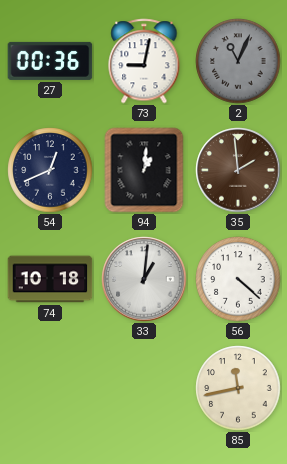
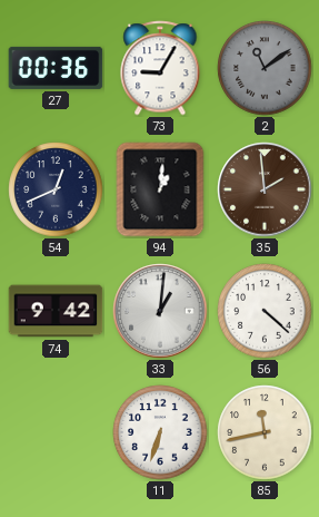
73: 9:02 -> 9:05
2: 11:04 -> 11:09
74: 10:18 -> 9:42
11: none -> 6:33
